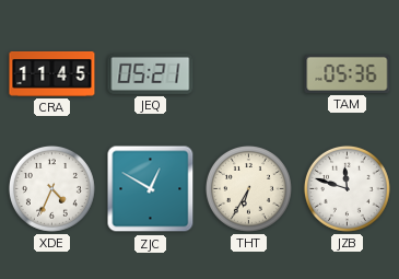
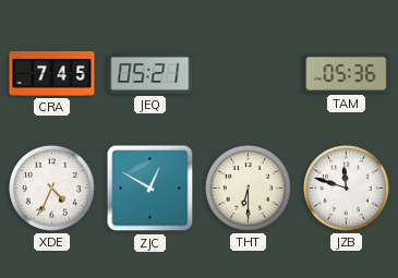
CRA: 11:45 -> 7:45
THT: 6:35 -> 6:30
